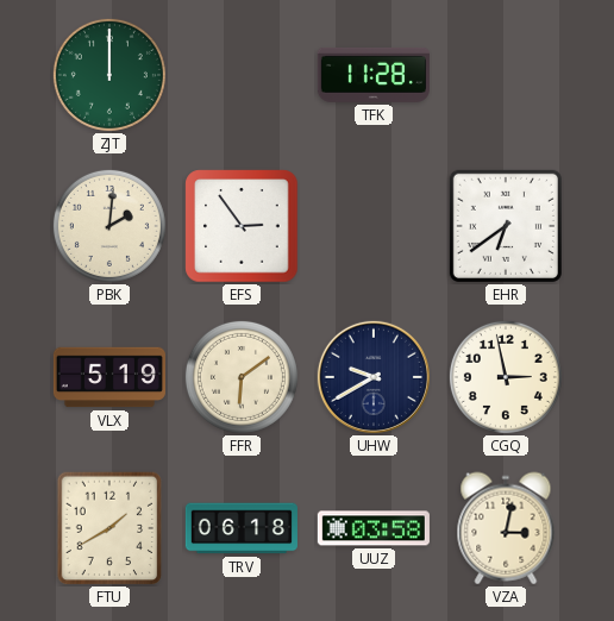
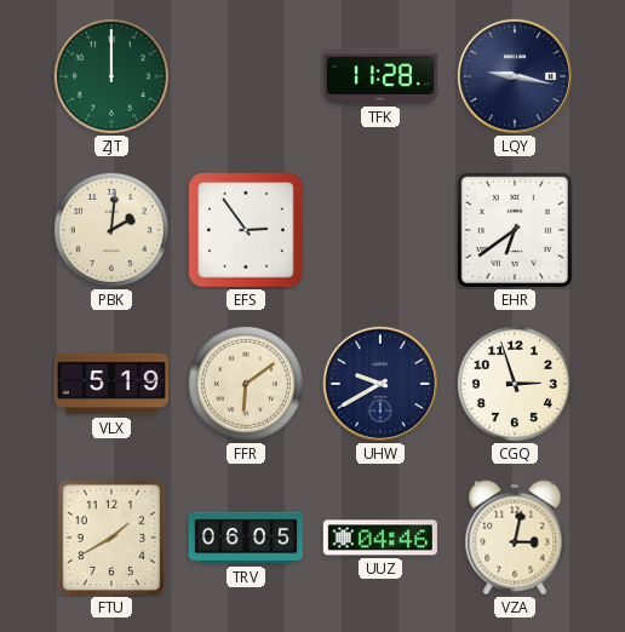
LQY: none -> 9:17
CGQ: 2:58 -> 2:57
TRV: 06:18 -> 06:05
UUZ: 03:58 -> 04:46
